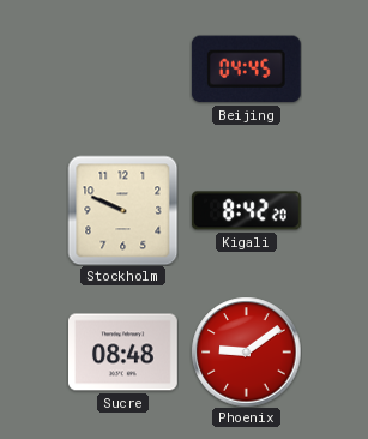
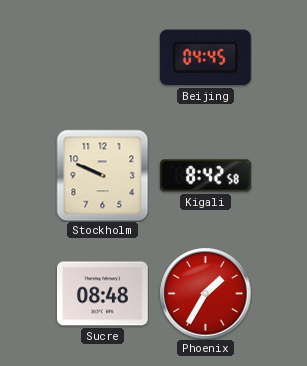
Kigali: 8:42:20 -> 8:42:58
Phoenix: 9:09 -> 1:35
